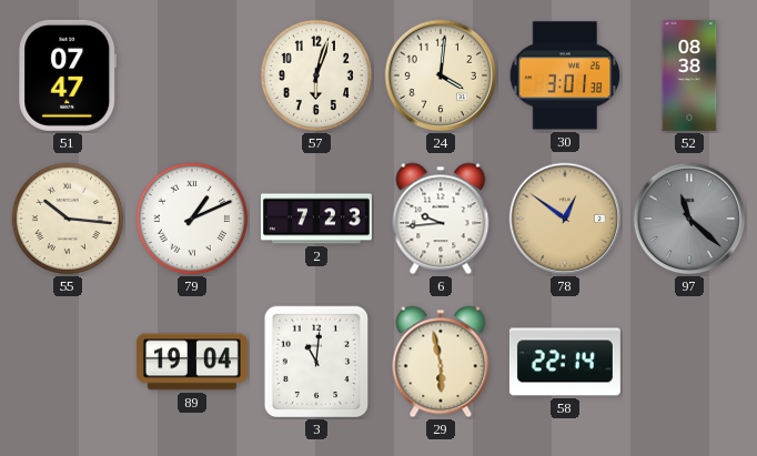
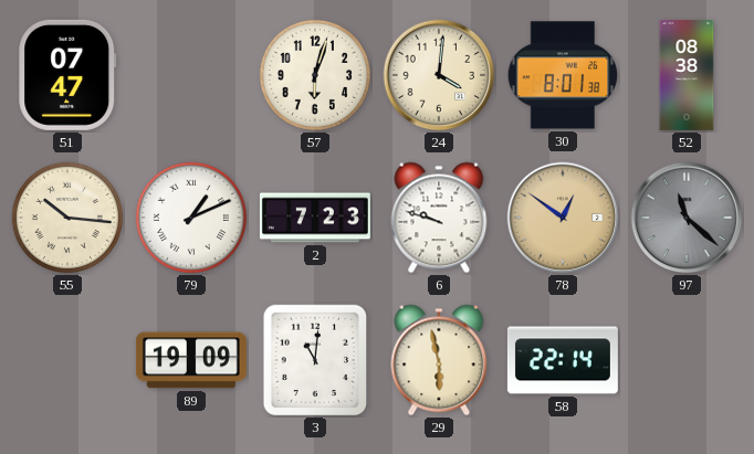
30: 3:01 -> 8:01
6: 9:44 -> 9:48
89: 19:04 -> 19:09
